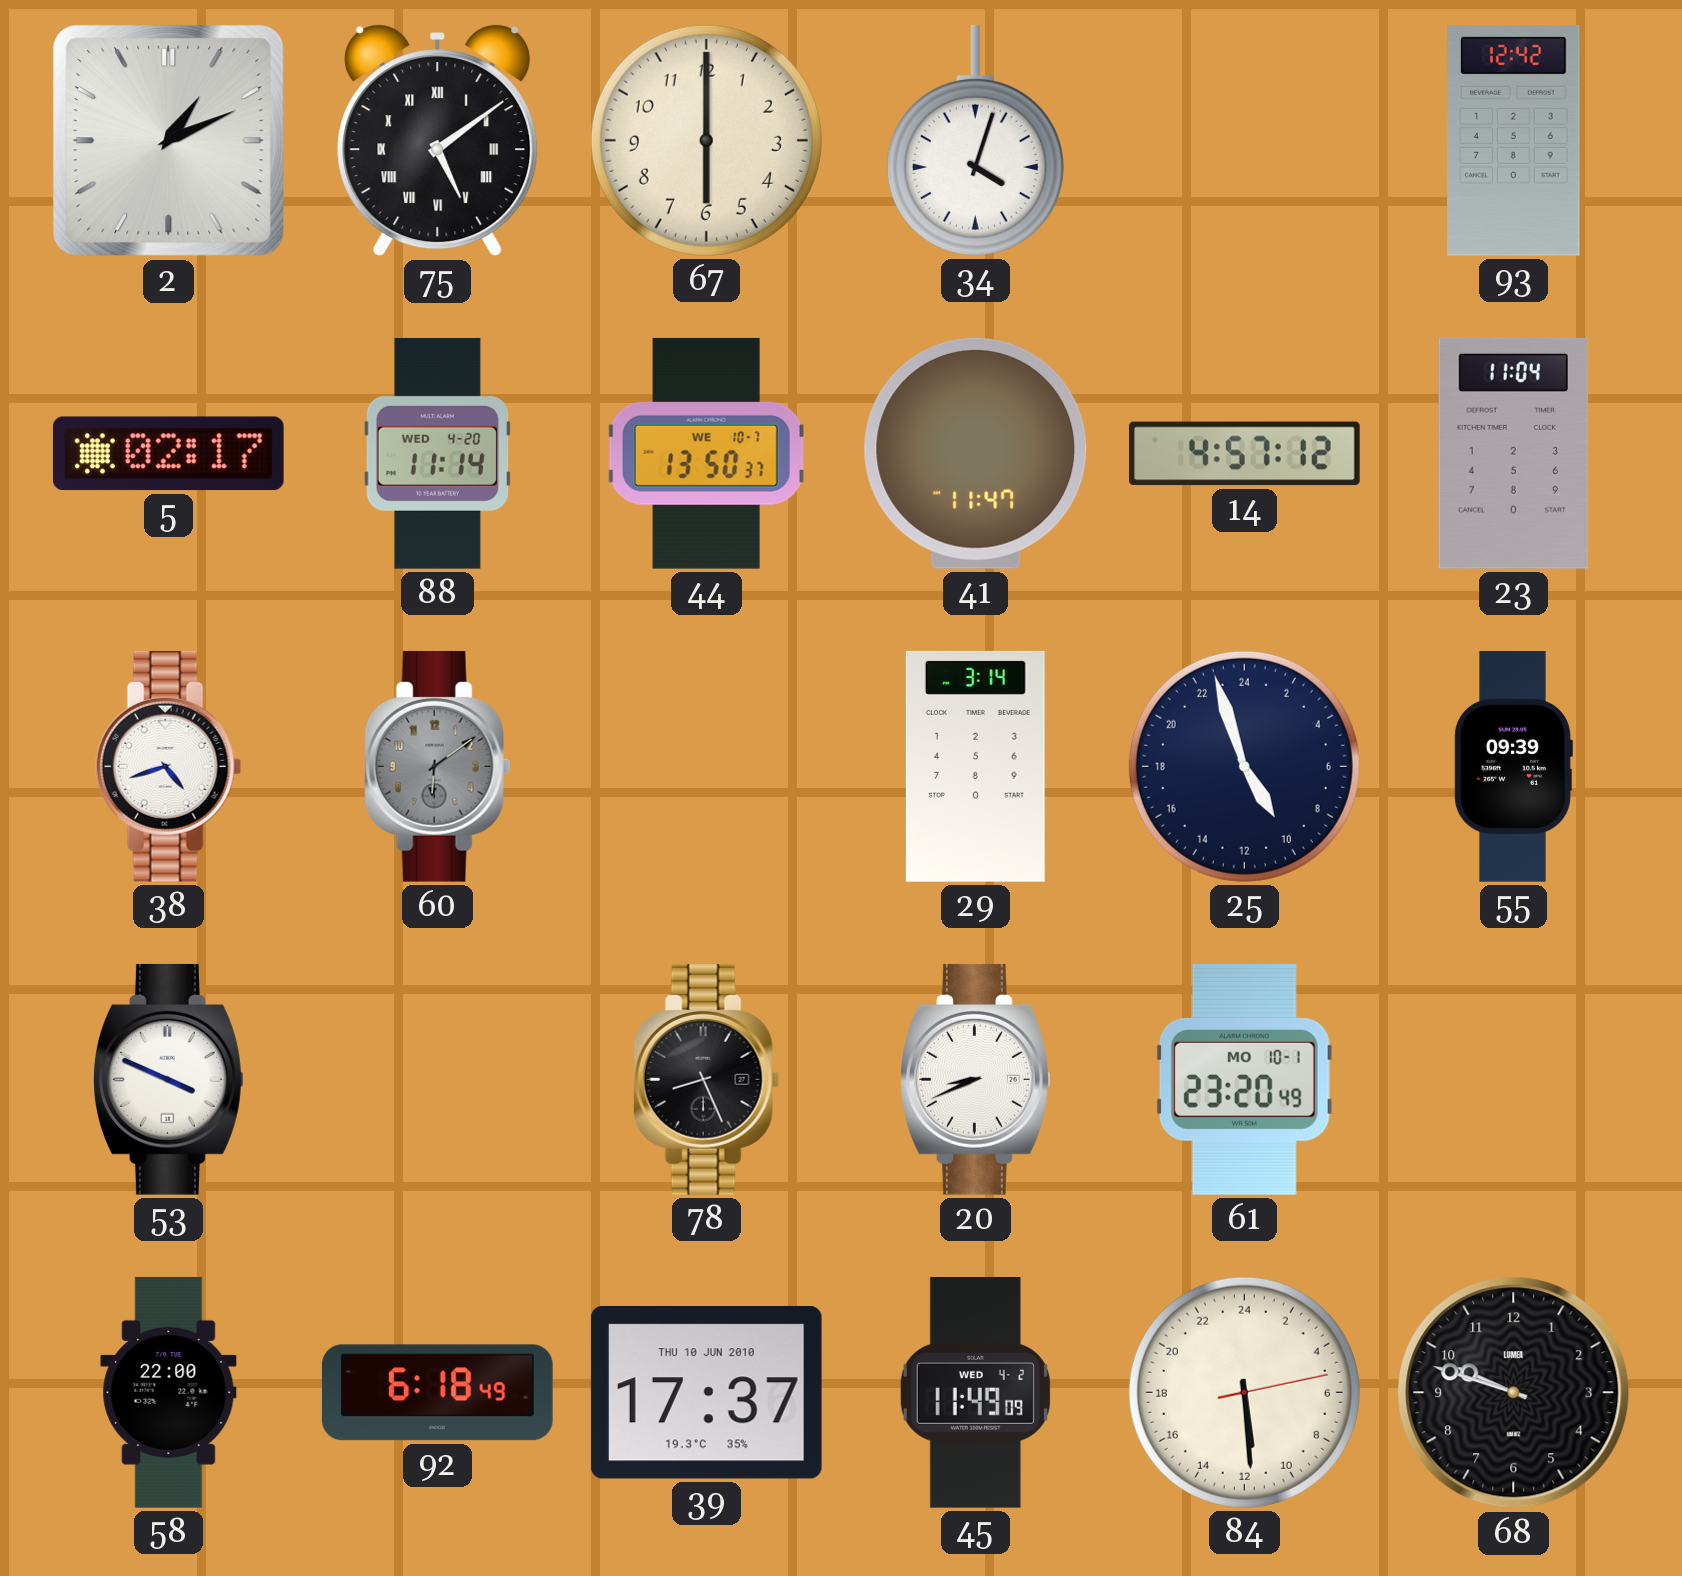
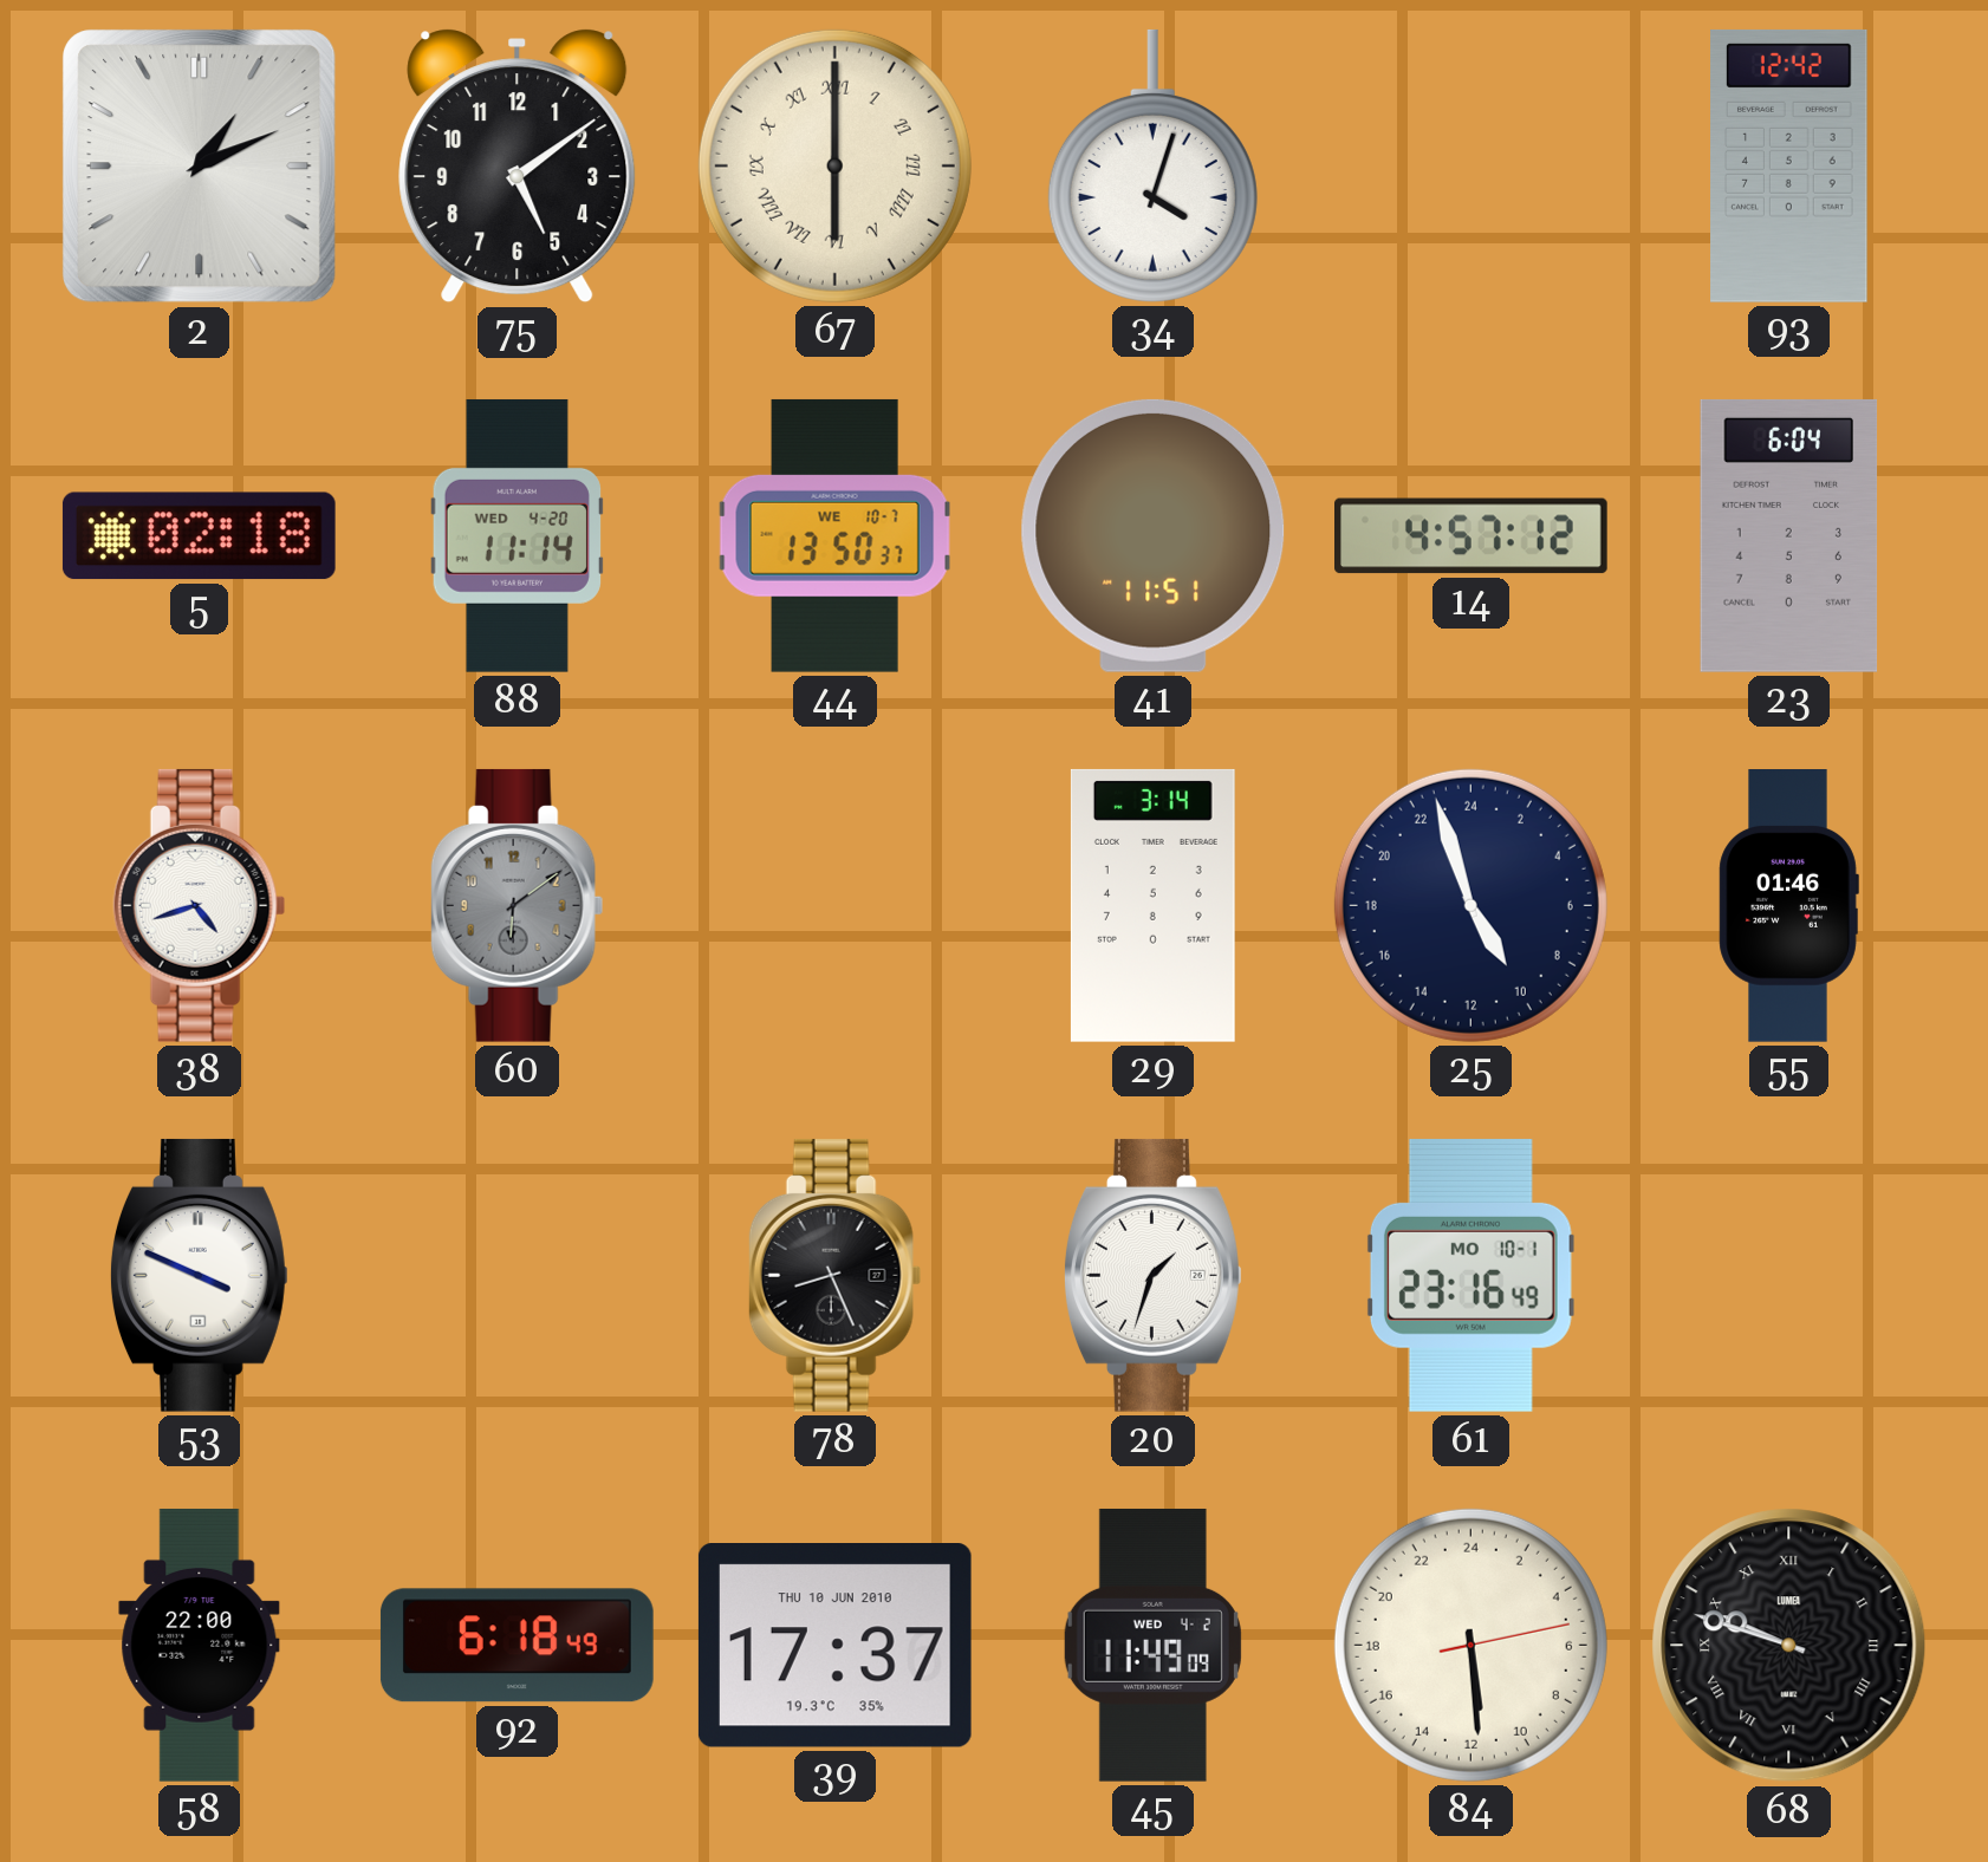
75 numerals: Roman -> Arabic
67 numerals: Arabic -> Roman
5: 02:17 -> 02:18
41: 11:47 -> 11:51
23: 11:04 -> 6:04
55: 09:39 -> 01:46
20: 8:41 -> 1:33
61: 23:20 -> 23:16
68 numerals: Arabic -> Roman
